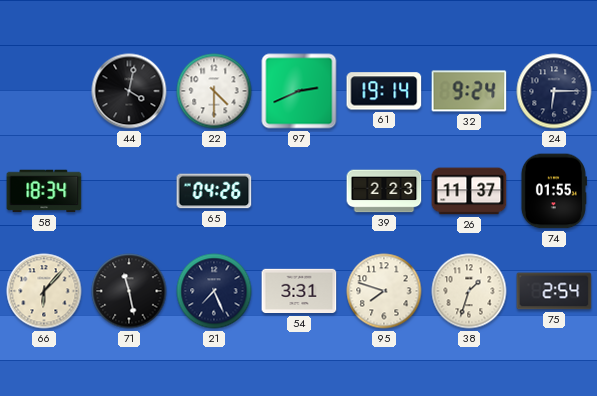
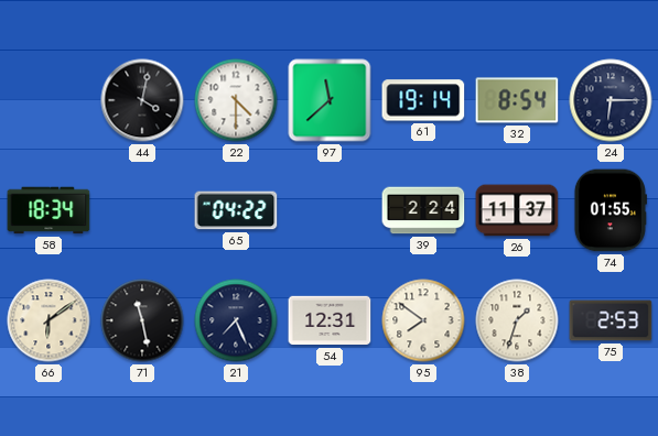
97: 2:41 -> 11:38
32: 9:24 -> 8:54
65: 04:26 -> 04:22
39: 2:23 -> 2:24
66: 6:07 -> 6:09
54: 3:31 -> 12:31
95: 7:48 -> 7:51
75: 2:54 -> 2:53
